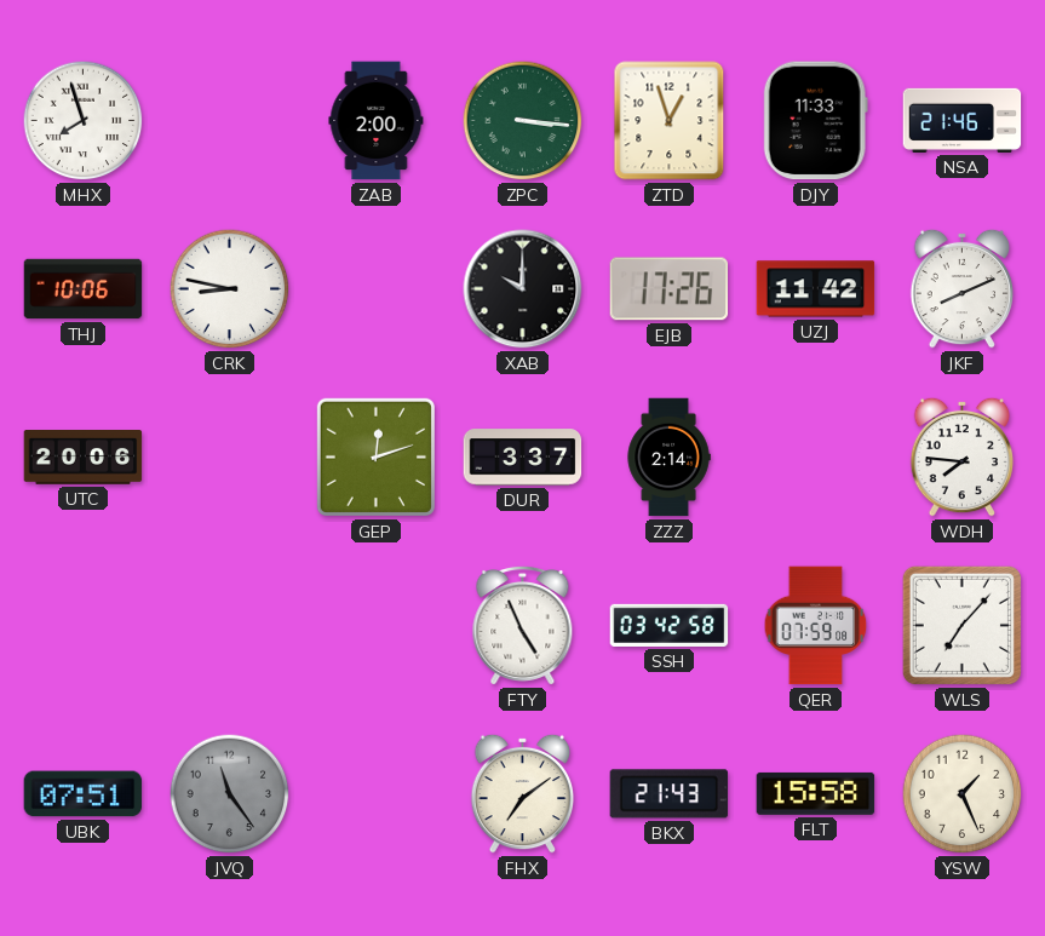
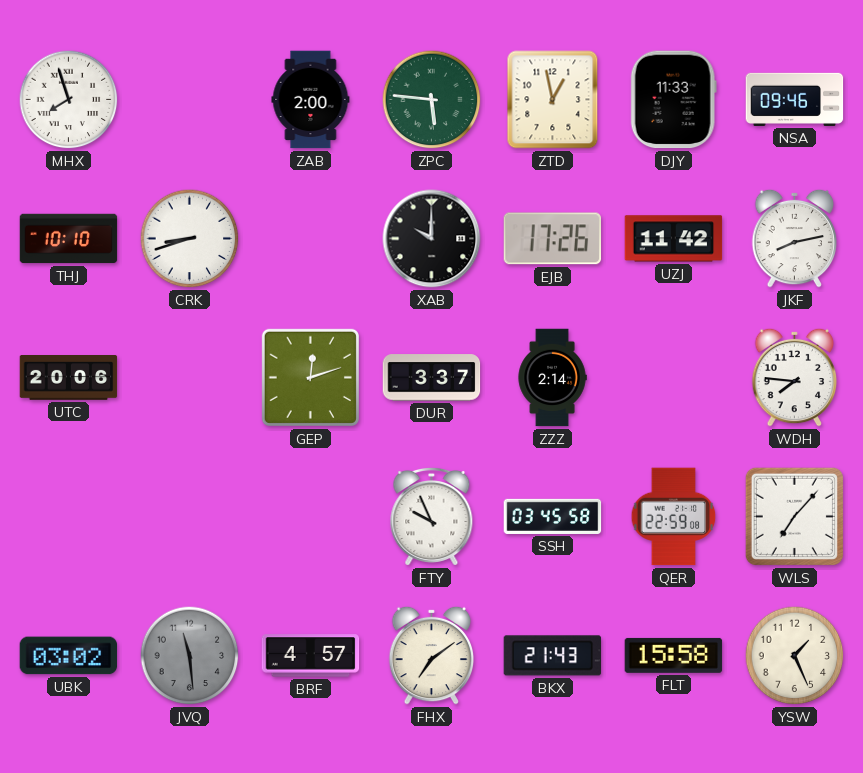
ZPC: 3:16 -> 5:46
ZTD: 12:57 -> 12:58
NSA: 21:46 -> 09:46
THJ: 10:06 -> 10:10
CRK: 8:47 -> 8:42
JKF: 8:11 -> 8:13
FTY: 4:56 -> 9:56
SSH: 03:42 -> 03:45
QER: 07:59 -> 22:59
UBK: 07:51 -> 03:02
JVQ: 11:24 -> 11:29
BRF: none -> 4:57
